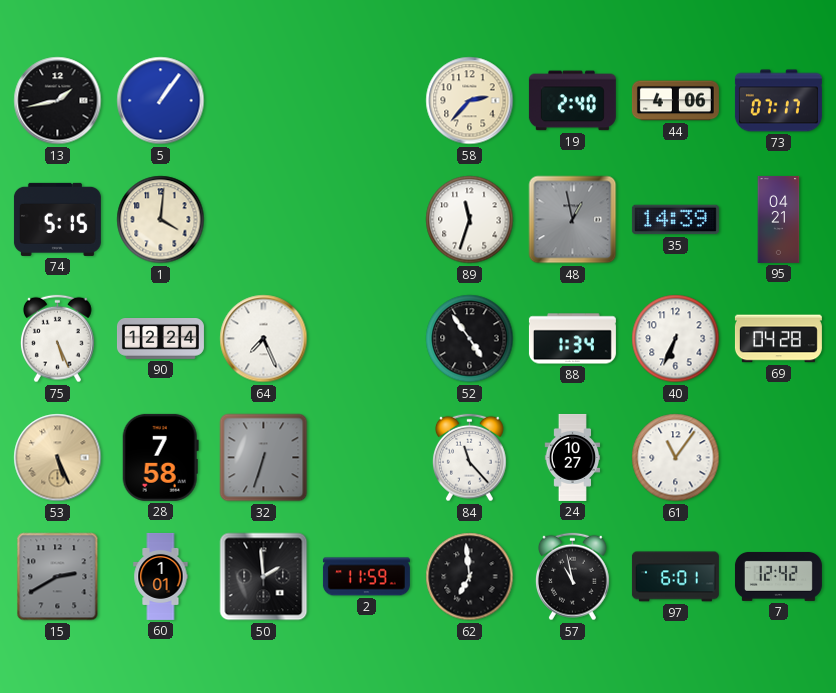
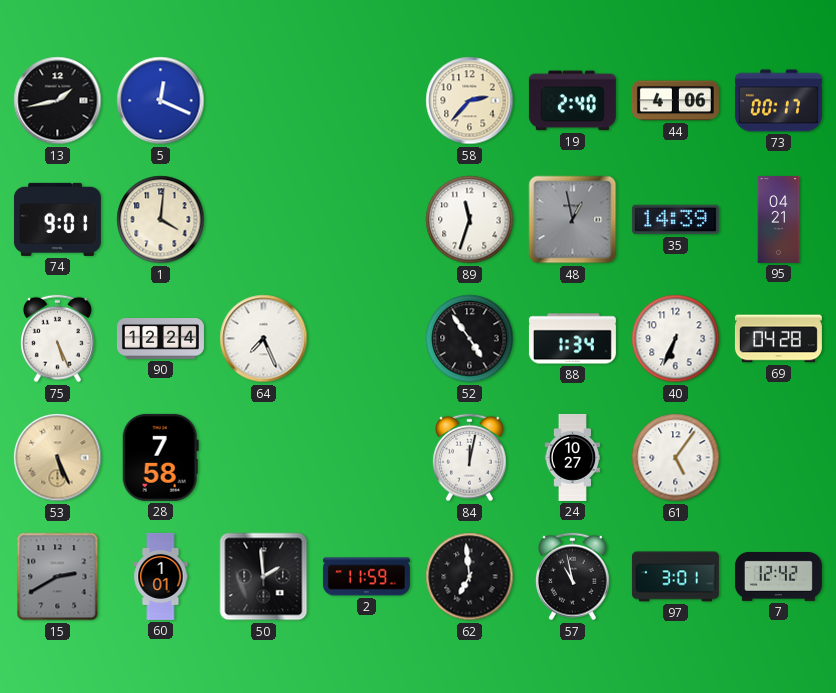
5: 1:06 -> 12:19
73: 07:17 -> 00:17
74: 5:15 -> 9:01
32: 6:33 -> none
84: 11:23 -> 12:02
61: 11:06 -> 5:06
97: 6:01 -> 3:01
